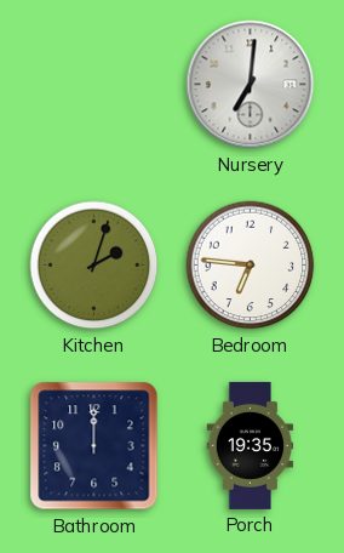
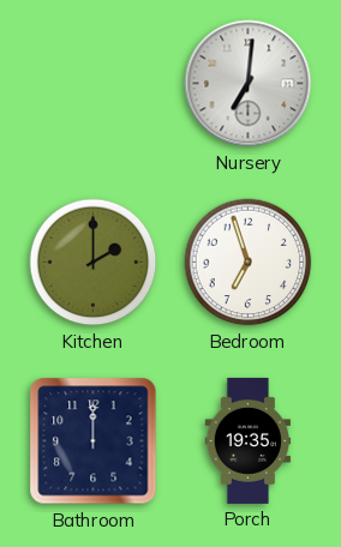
Kitchen: 2:03 -> 2:00
Bedroom: 6:46 -> 6:57
